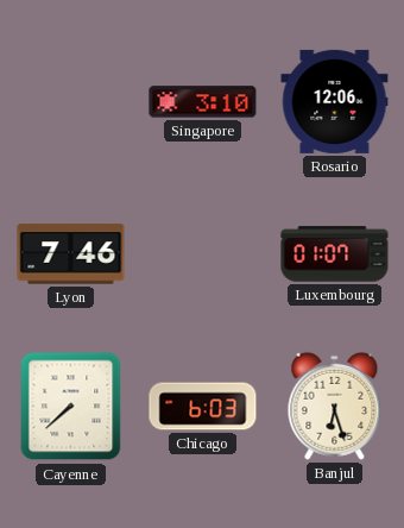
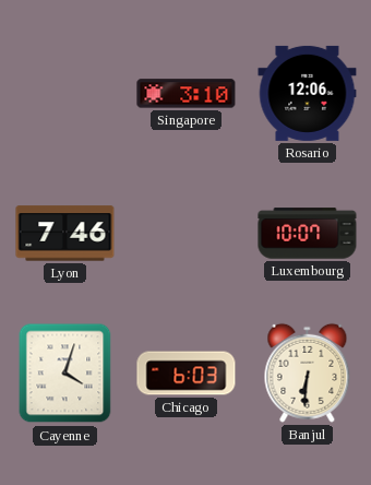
Luxembourg: 01:07 -> 10:07
Cayenne: 7:38 -> 4:03
Banjul: 6:27 -> 6:31
